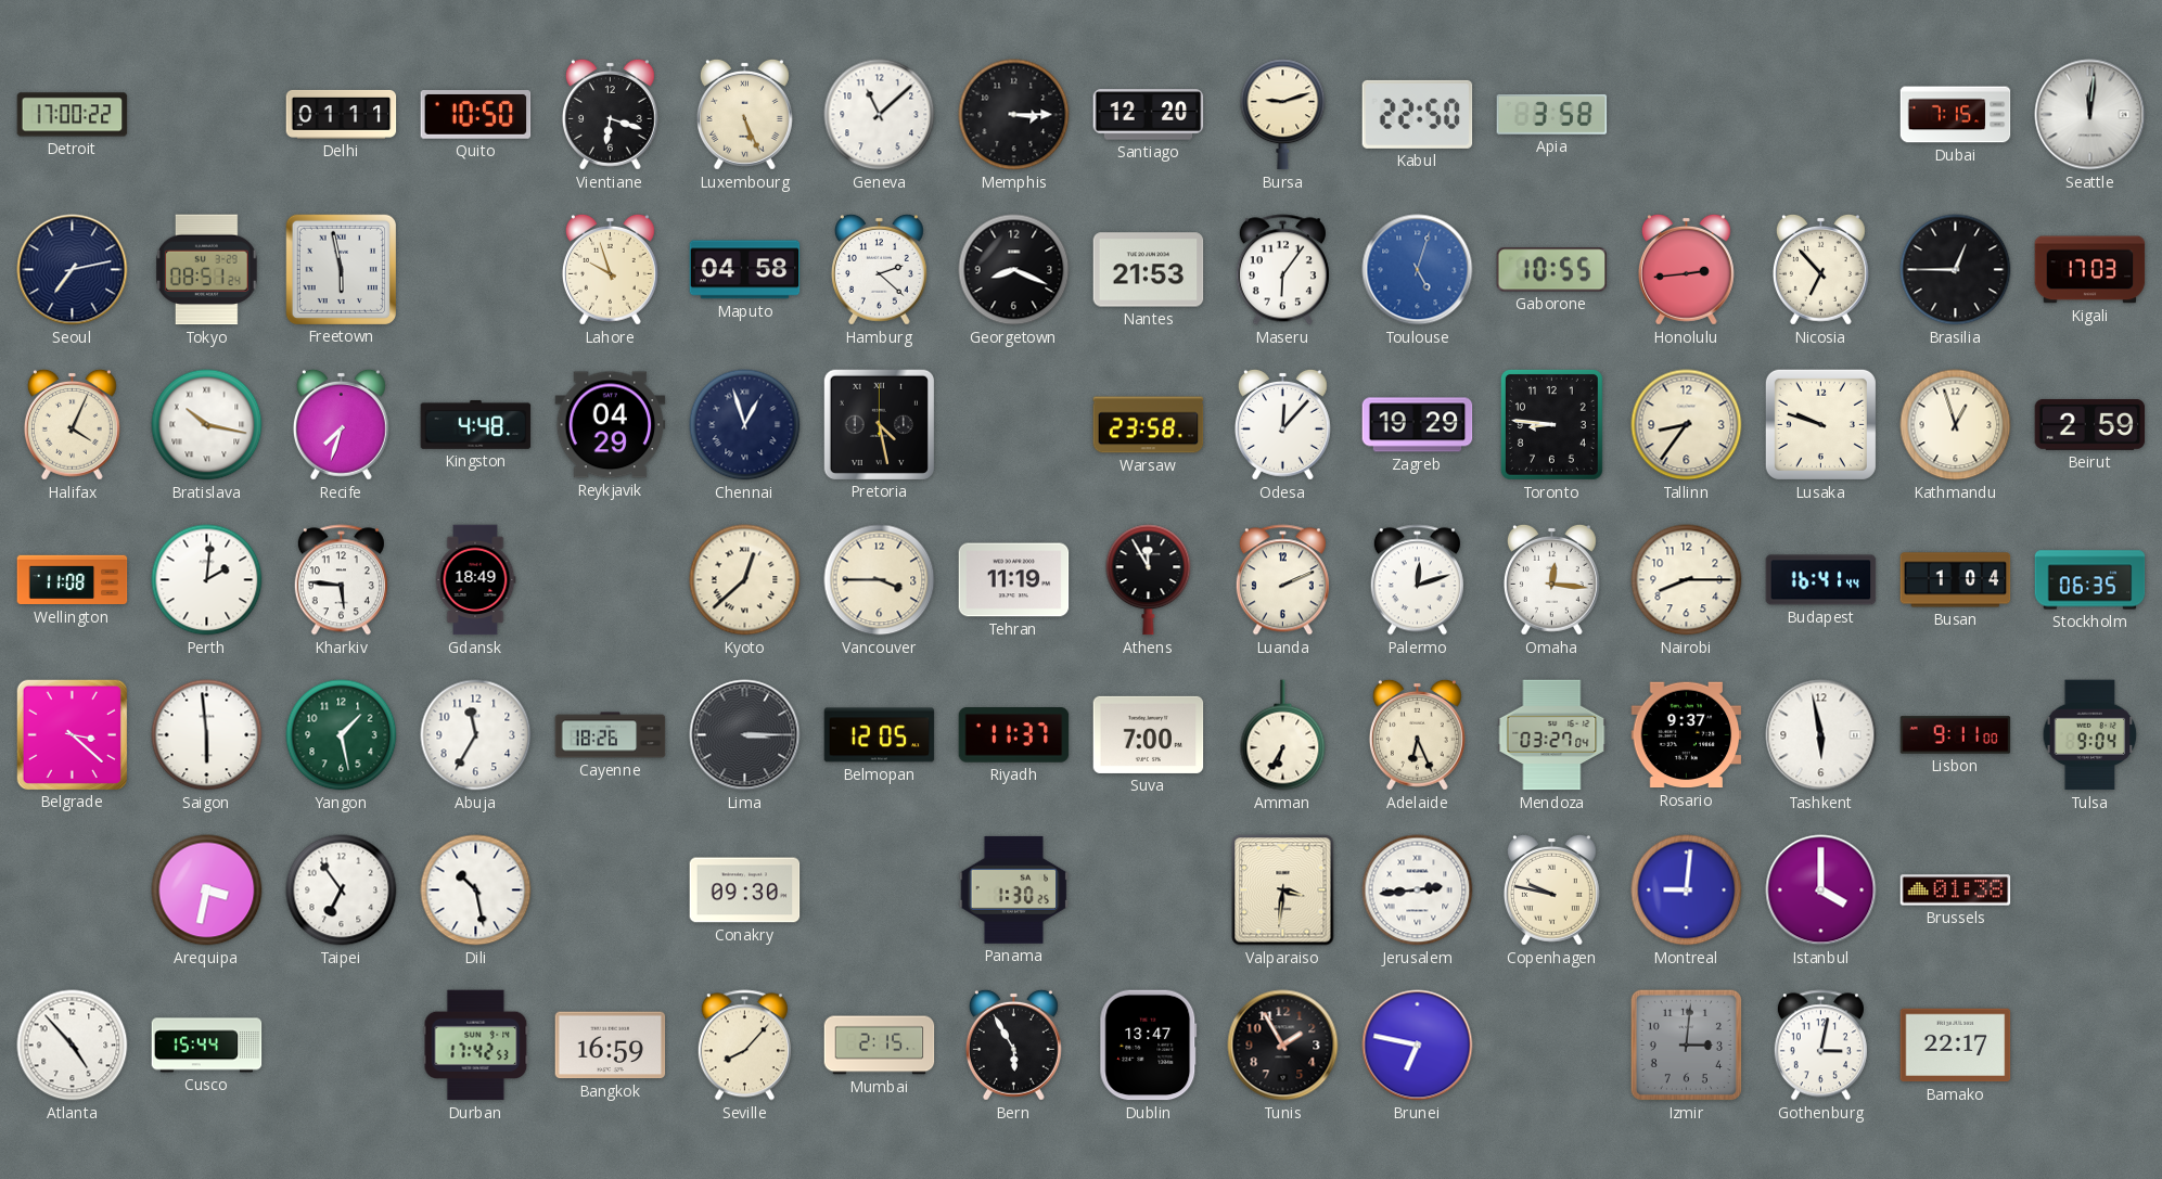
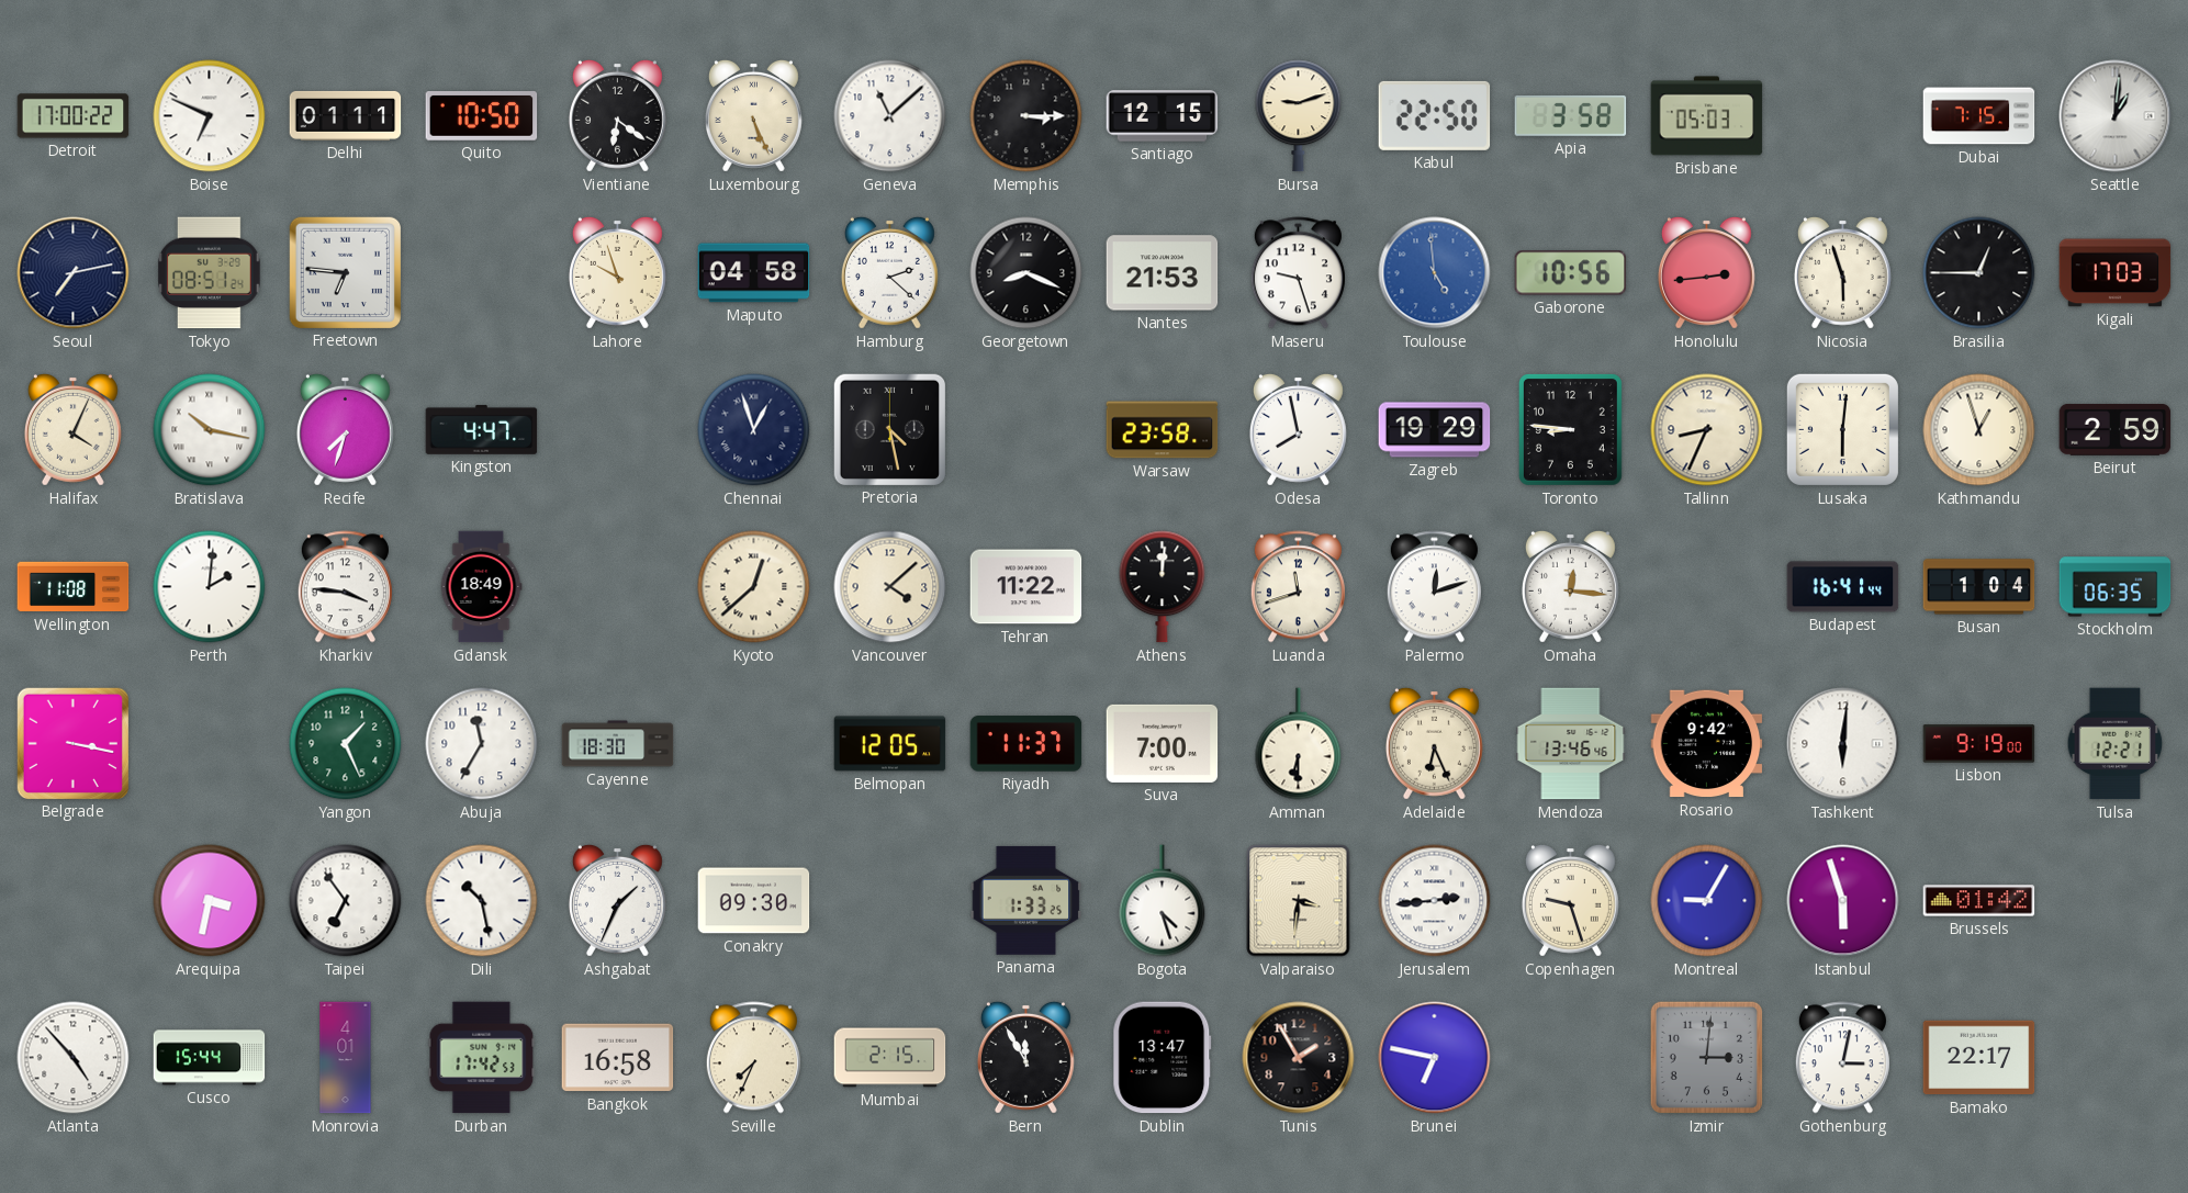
Boise: none -> 6:49
Vientiane: 6:18 -> 6:21
Santiago: 12:20 -> 12:15
Brisbane: none -> 05:03
Seattle: 12:01 -> 1:01
Freetown: 5:58 -> 6:46
Maseru: 6:06 -> 9:27
Toulouse: 5:03 -> 4:59
Gaborone: 10:55 -> 10:56
Nicosia: 6:53 -> 5:57
Kingston: 4:48 -> 4:47
Reykjavik: 04:29 -> none
Odesa: 12:07 -> 7:58
Tallinn: 8:36 -> 8:34
Lusaka: 9:48 -> 6:01
Kharkiv: 5:46 -> 3:46
Vancouver: 3:45 -> 4:08
Tehran: 11:19 -> 11:22
Athens: 11:55 -> 12:01
Luanda: 2:11 -> 11:42
Nairobi: 8:15 -> none
Belgrade: 3:22 -> 3:17
Saigon: 5:59 -> none
Yangon: 1:28 -> 1:26
Cayenne: 18:26 -> 18:30
Lima: 3:15 -> none
Amman: 6:35 -> 6:30
Mendoza: 03:27 -> 13:46
Rosario: 9:37 -> 9:42
Tashkent: 5:58 -> 6:01
Lisbon: 9:11 -> 9:19
Tulsa: 9:04 -> 12:21
Ashgabat: none -> 1:34
Panama: 1:30 -> 1:33
Bogota: none -> 4:27
Copenhagen: 9:47 -> 9:27
Montreal: 9:01 -> 9:05
Istanbul: 4:00 -> 5:57
Brussels: 01:38 -> 01:42
Monrovia: none -> 4:01
Bangkok: 16:59 -> 16:58
Seville: 8:07 -> 7:34
Bern: 5:55 -> 11:55
